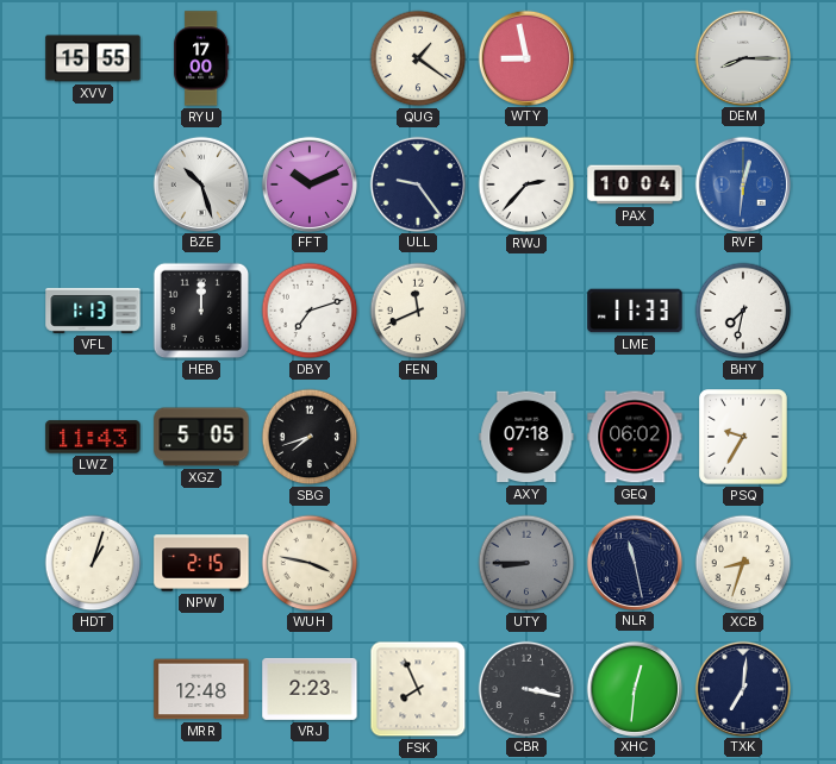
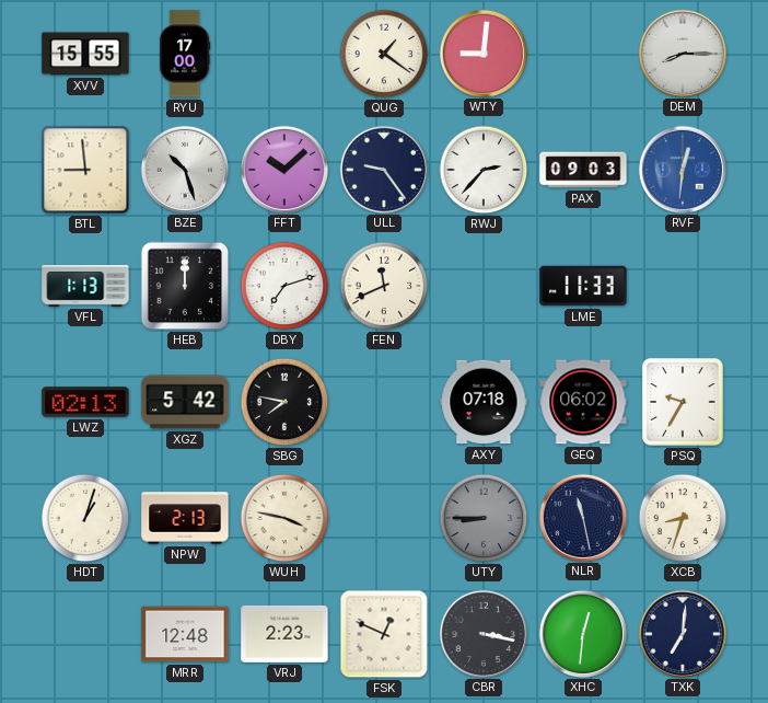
WTY: 8:58 -> 9:01
BTL: none -> 8:59
FFT: 10:11 -> 10:08
PAX: 10:04 -> 09:03
BHY: 7:32 -> none
LWZ: 11:43 -> 02:13
XGZ: 5:05 -> 5:42
SBG: 7:42 -> 7:47
NPW: 2:15 -> 2:13
FSK: 7:56 -> 12:49
